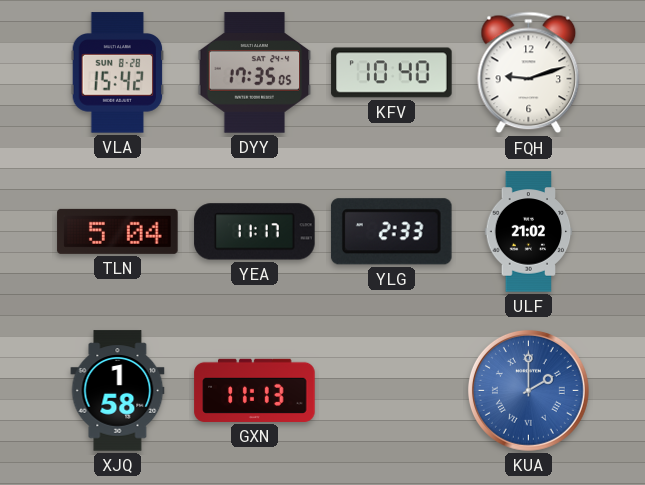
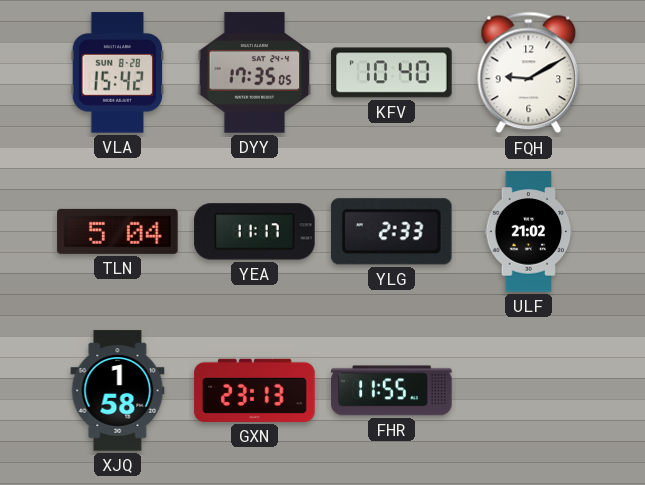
FQH: 9:12 -> 9:10
GXN: 11:13 -> 23:13
FHR: none -> 11:55
KUA: 2:00 -> none
